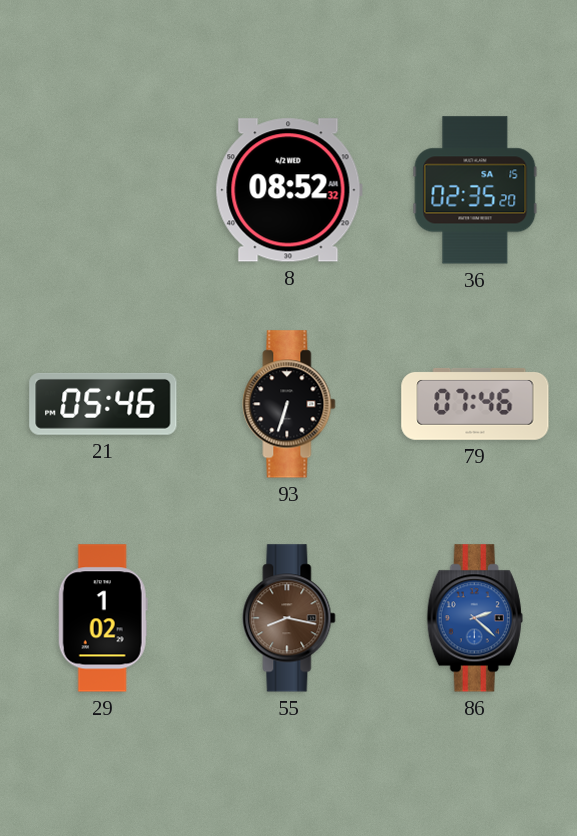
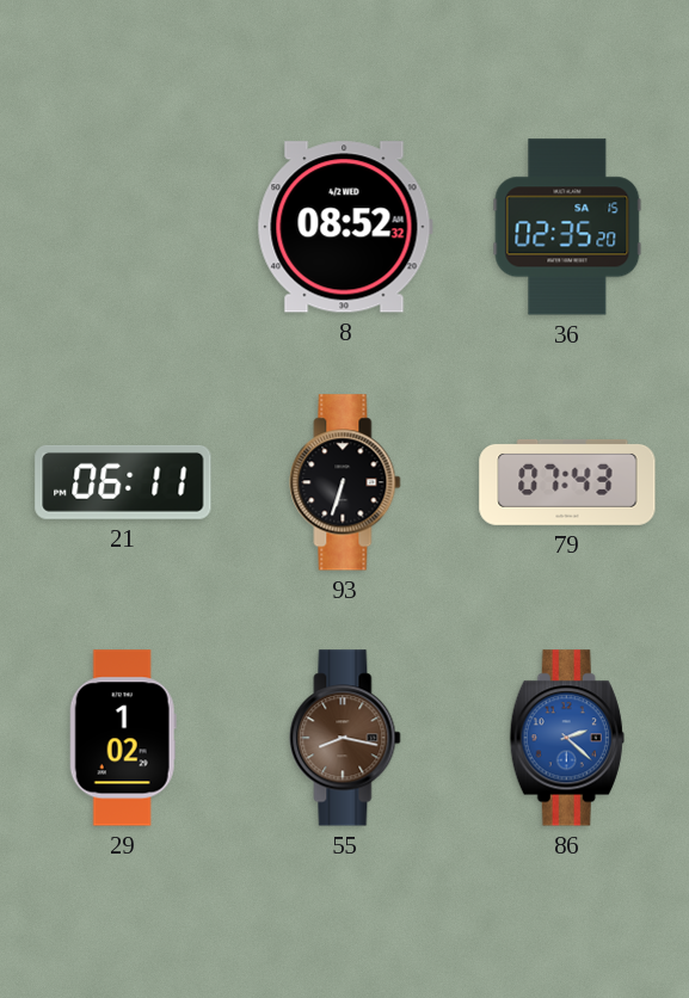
21: 05:46 -> 06:11
79: 07:46 -> 07:43
